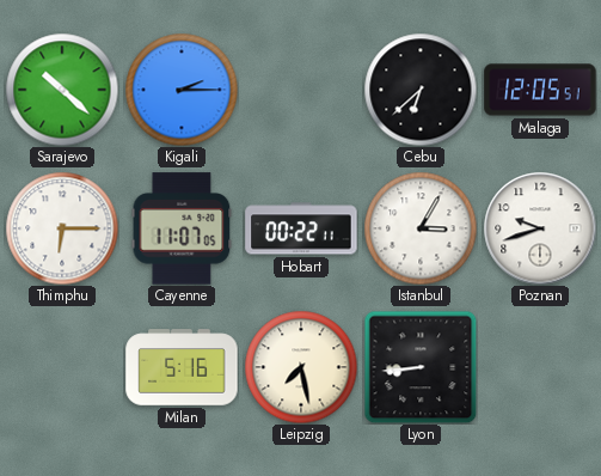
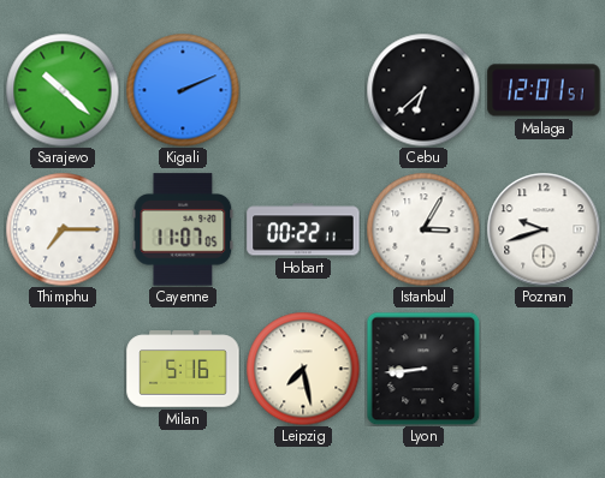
Kigali: 2:15 -> 2:11
Malaga: 12:05 -> 12:01
Thimphu: 6:15 -> 7:15
